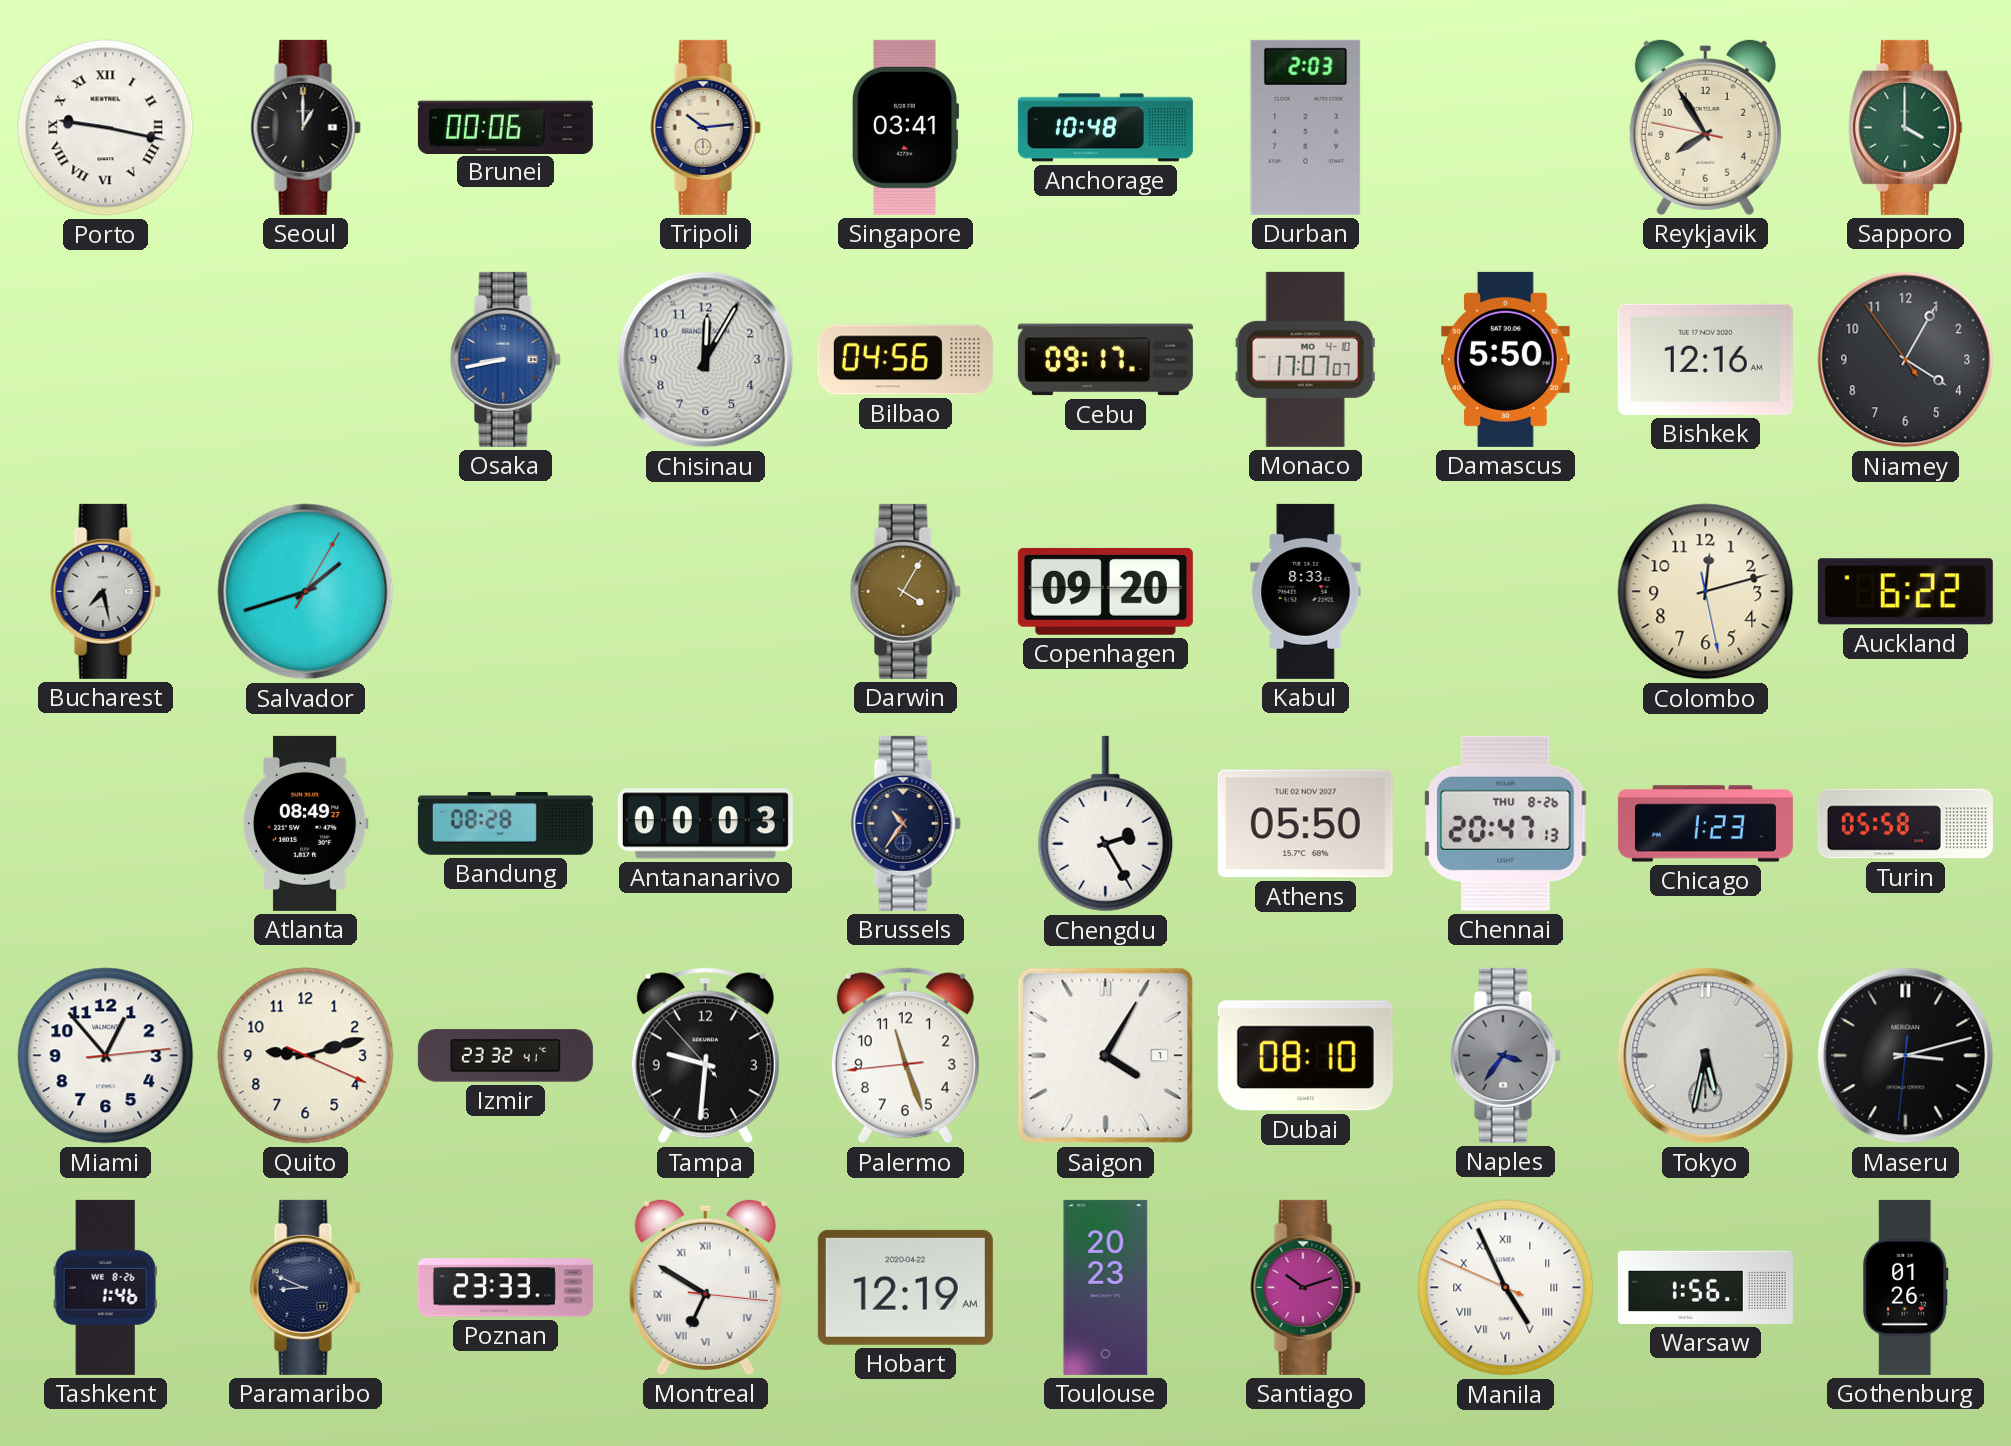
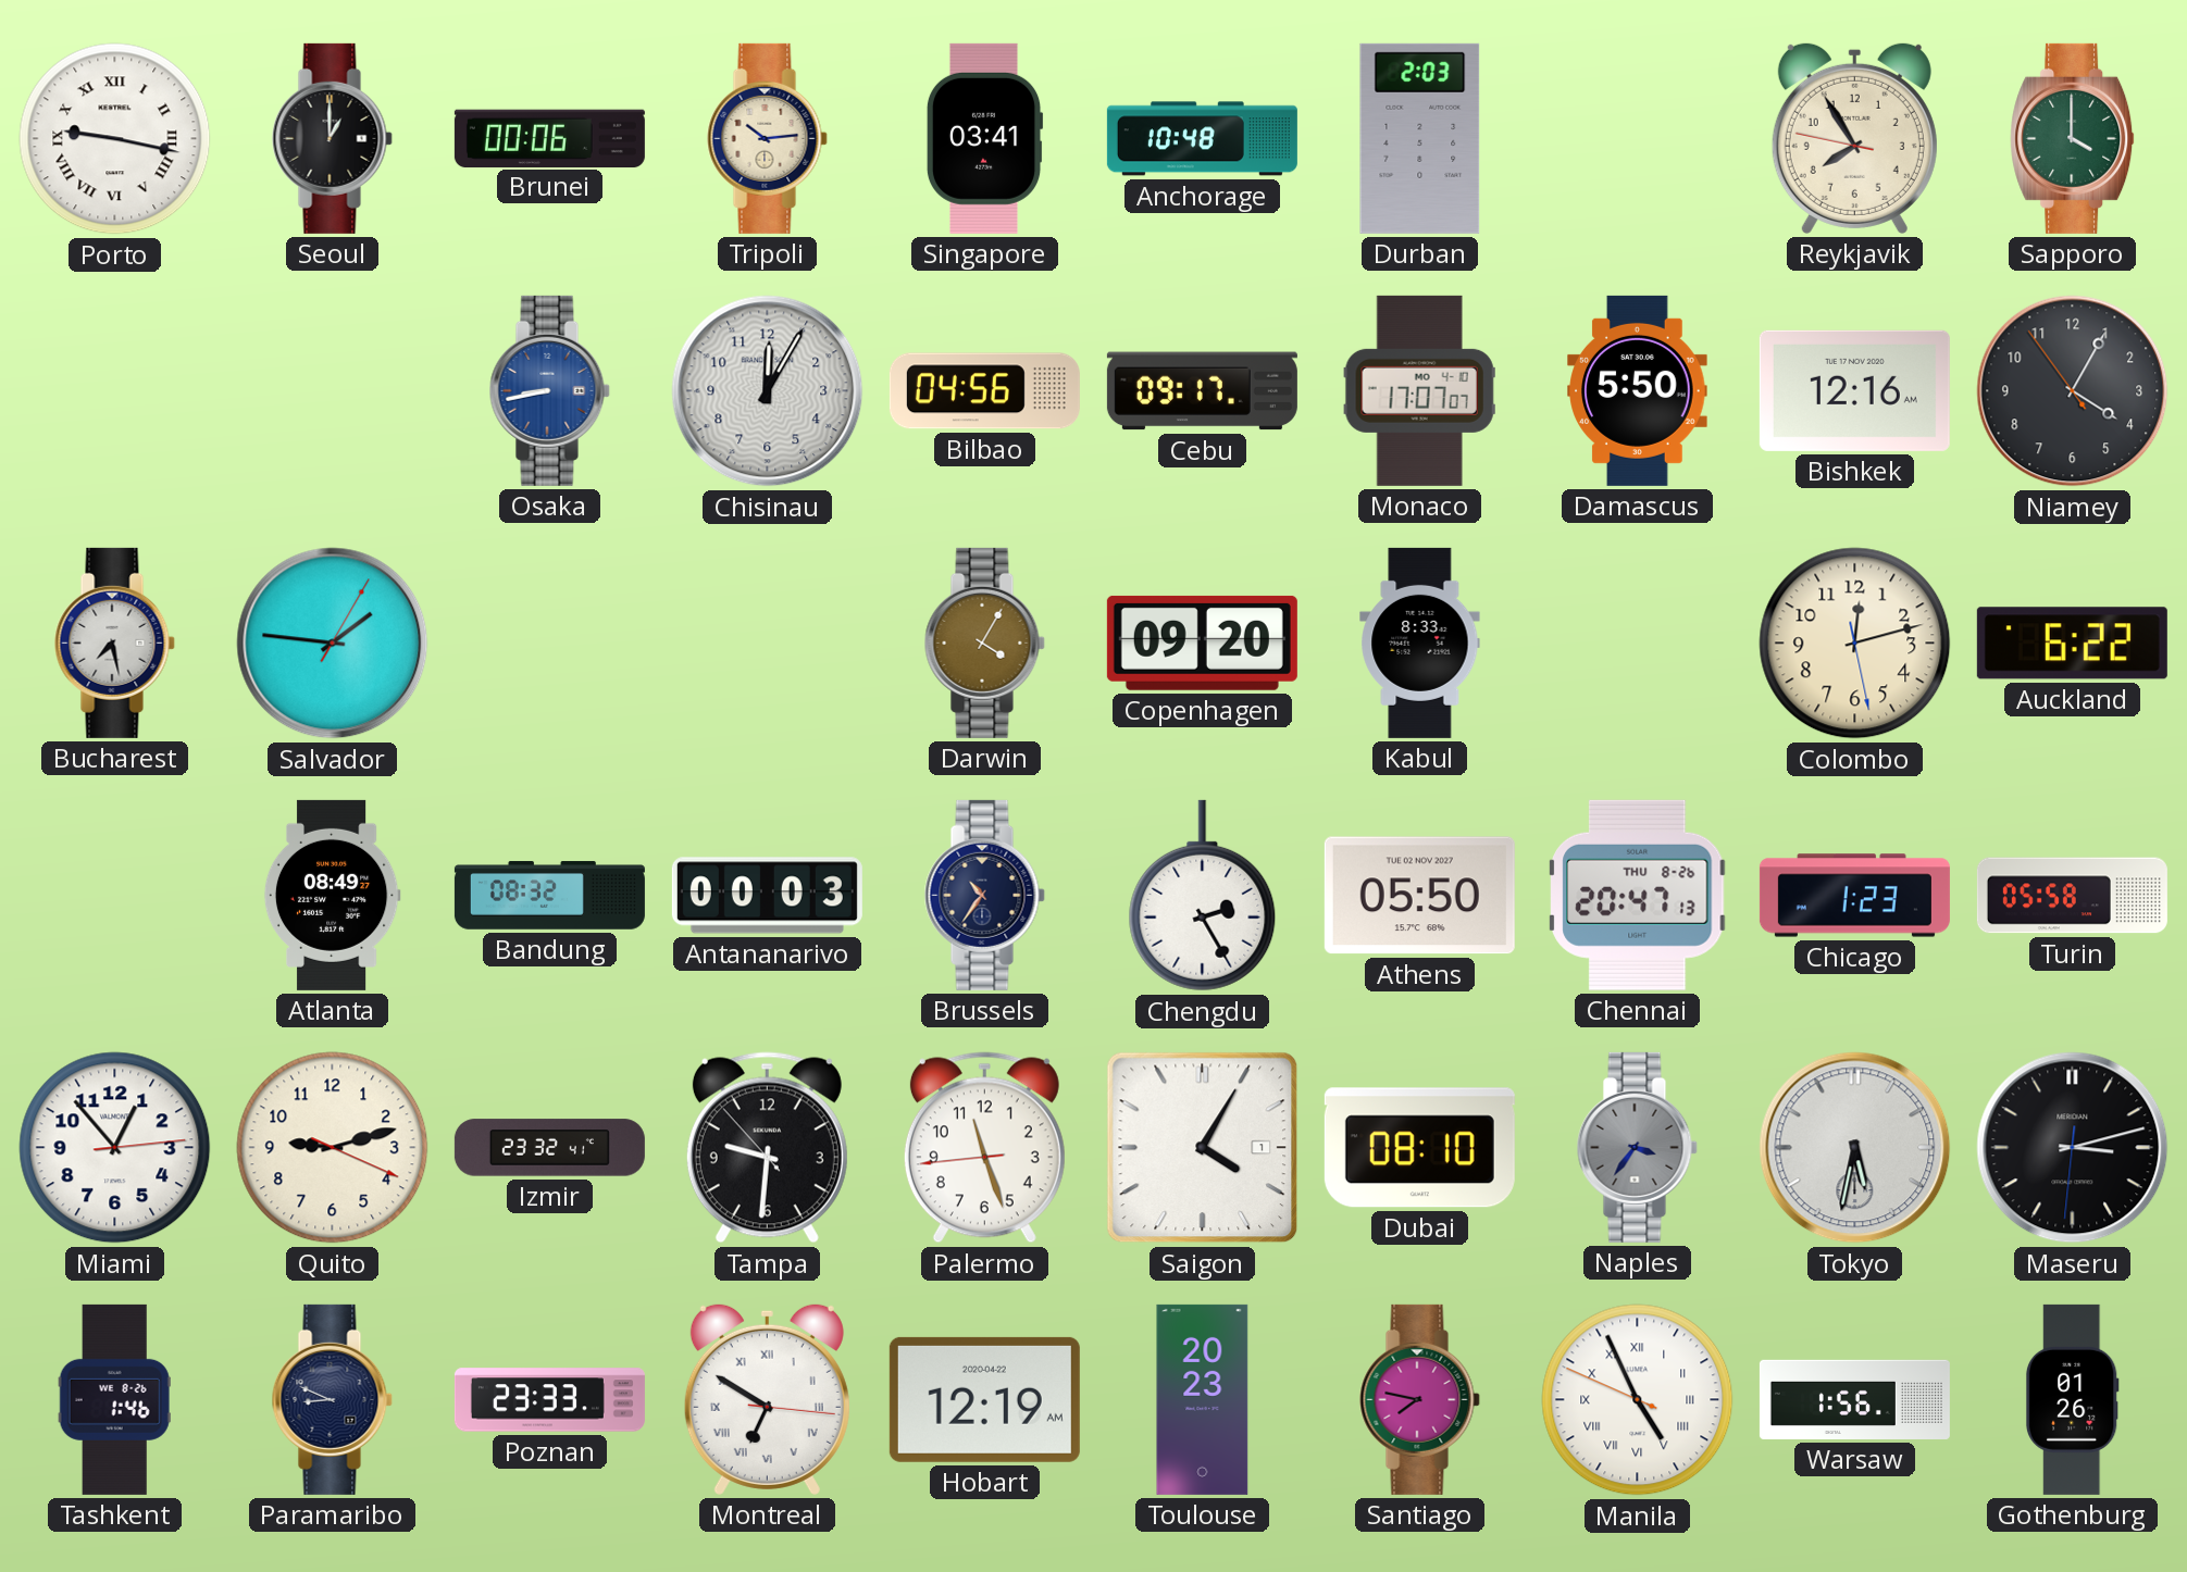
Salvador: 1:42 -> 1:46
Bandung: 08:28 -> 08:32
Santiago: 10:12 -> 7:47
